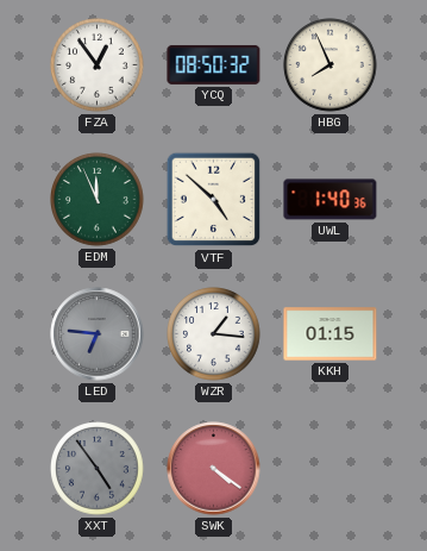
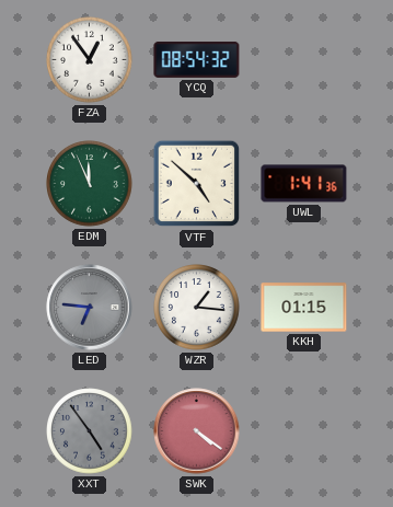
YCQ: 08:50 -> 08:54
HBG: 7:56 -> none
UWL: 1:40 -> 1:41
